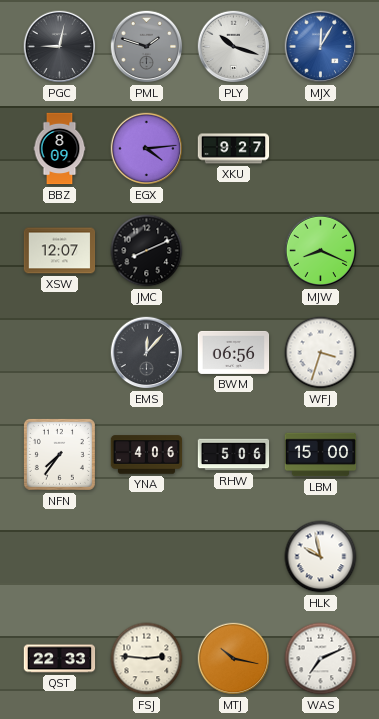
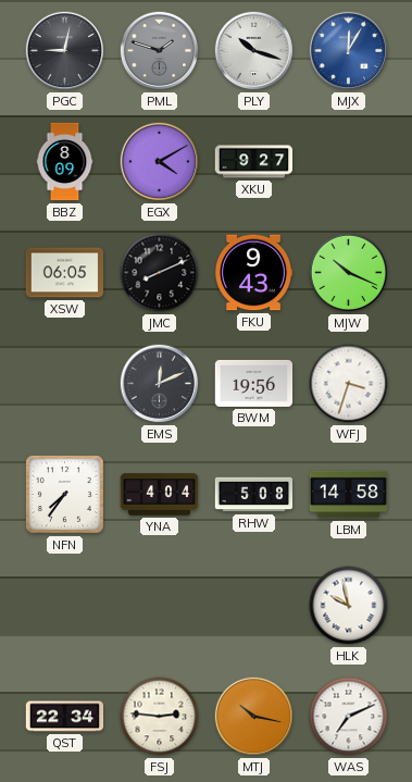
EGX: 4:14 -> 4:10
XSW: 12:07 -> 06:05
FKU: none -> 9:43
MJW: 8:19 -> 10:19
EMS: 12:07 -> 12:11
BWM: 06:56 -> 19:56
YNA: 4:06 -> 4:04
RHW: 5:06 -> 5:08
LBM: 15:00 -> 14:58
QST: 22:33 -> 22:34
